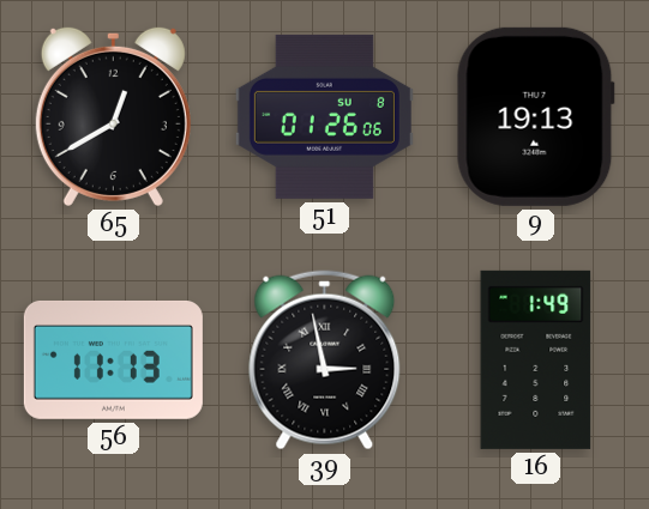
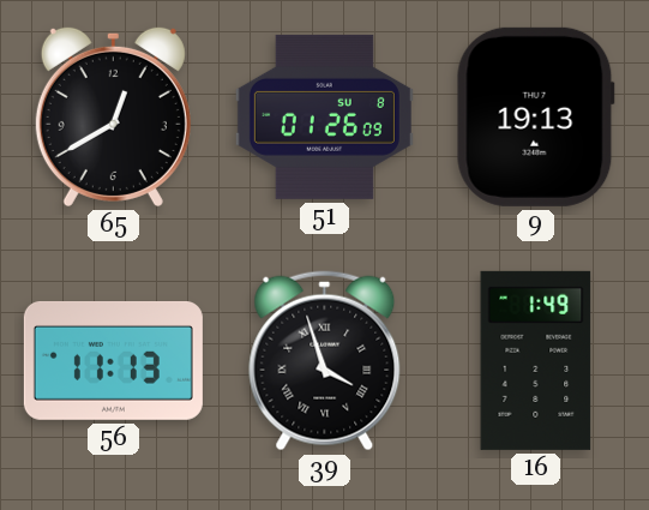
51: 01:26:06 -> 01:26:09
39: 2:58 -> 3:57
